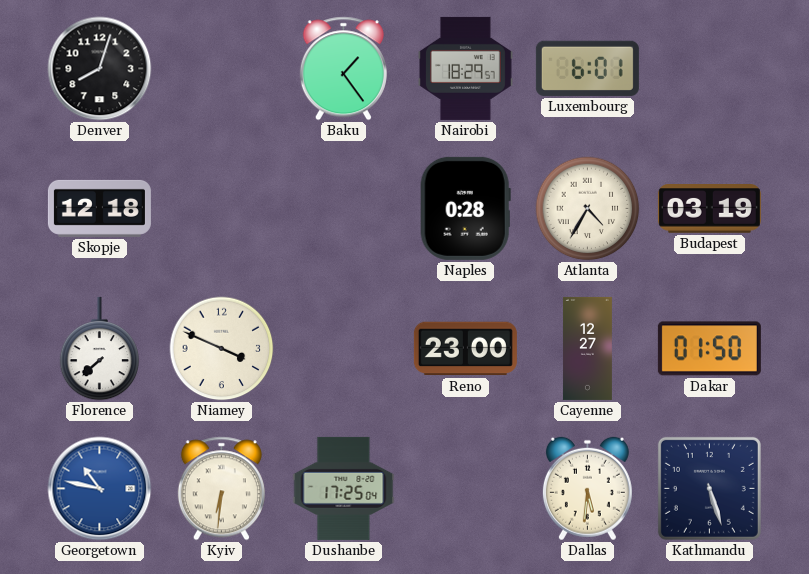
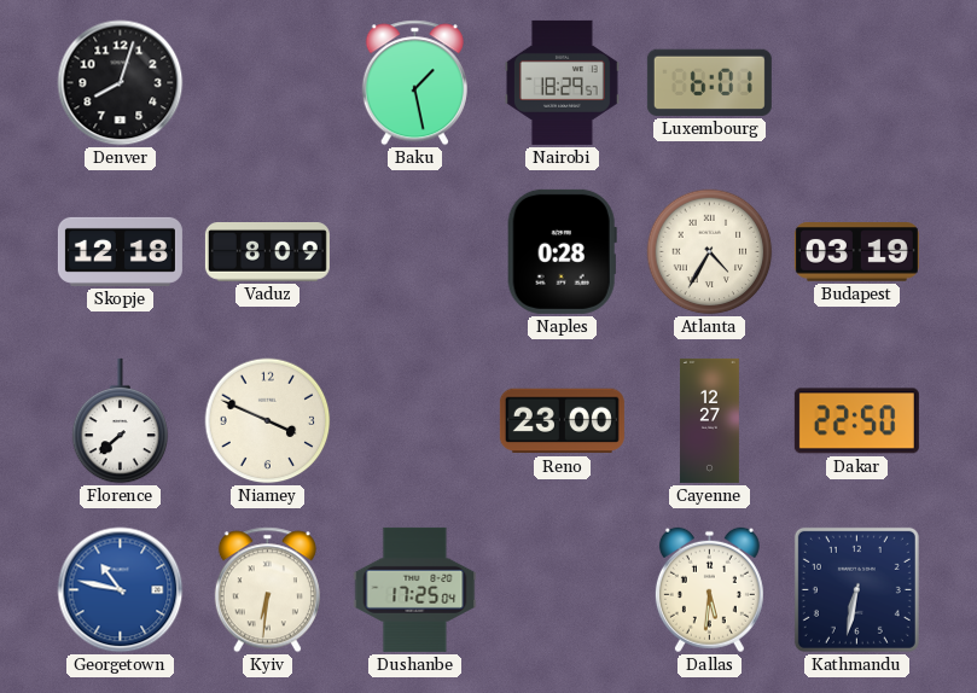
Baku: 1:24 -> 1:28
Vaduz: none -> 8:09
Dakar: 01:50 -> 22:50
Kathmandu: 5:27 -> 6:32
